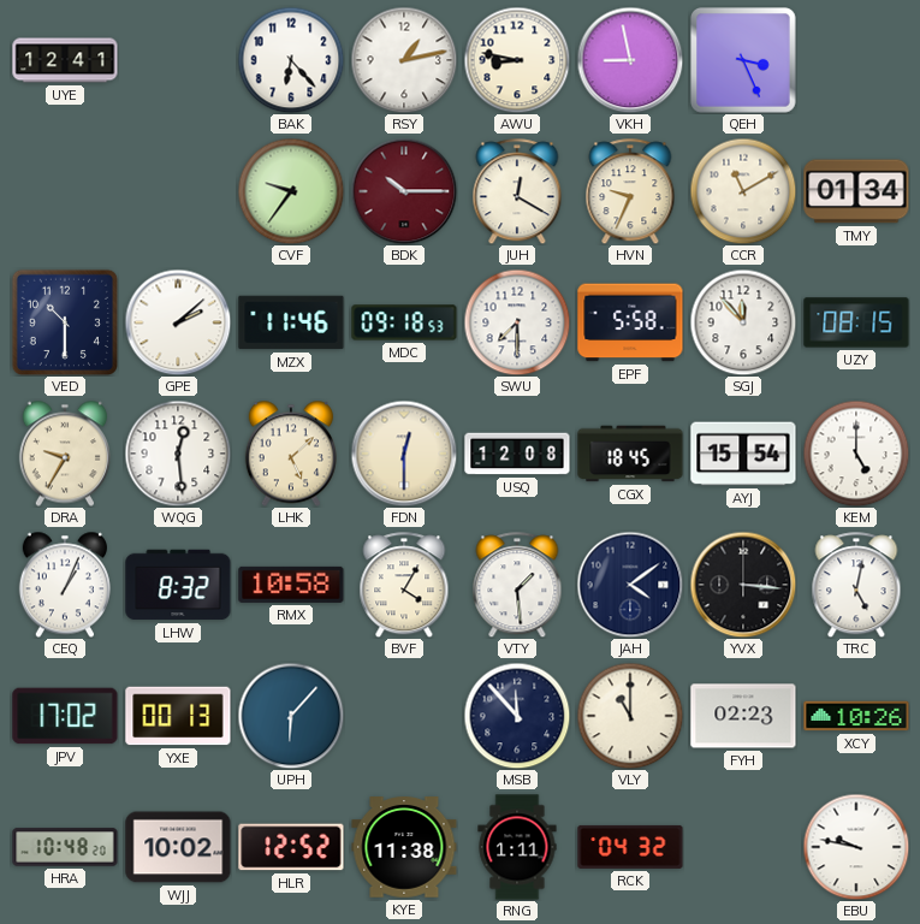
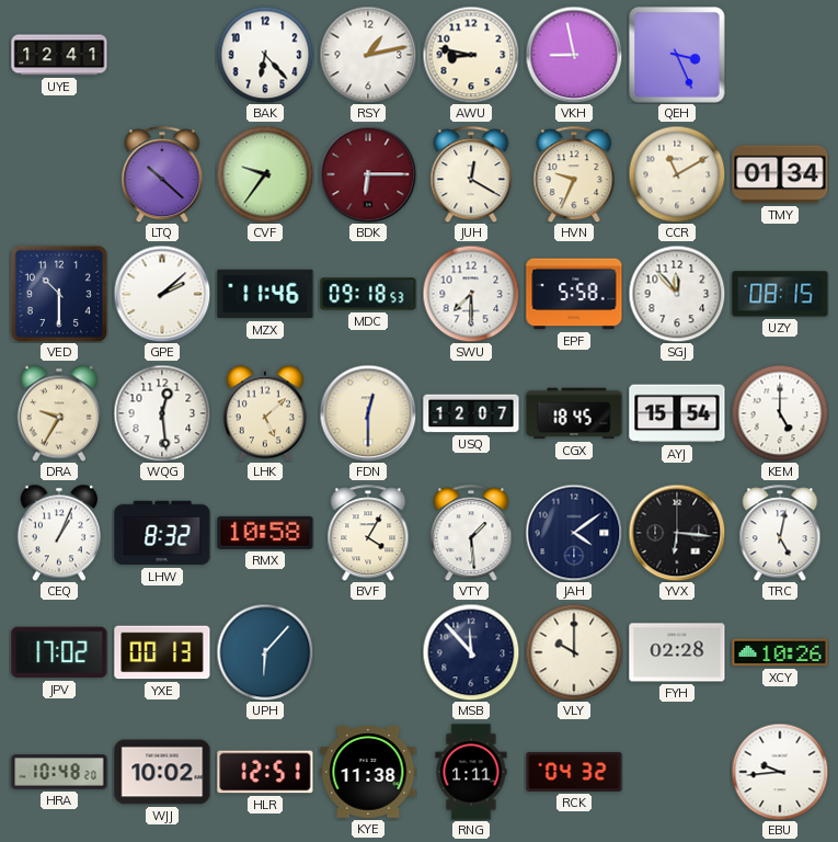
LTQ: none -> 10:22
BDK: 10:15 -> 6:15
USQ: 12:08 -> 12:07
YVX: 3:16 -> 6:16
VLY: 11:00 -> 10:00
FYH: 02:23 -> 02:28
HLR: 12:52 -> 12:51
EBU: 9:47 -> 9:44
